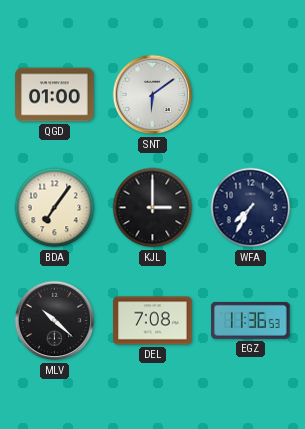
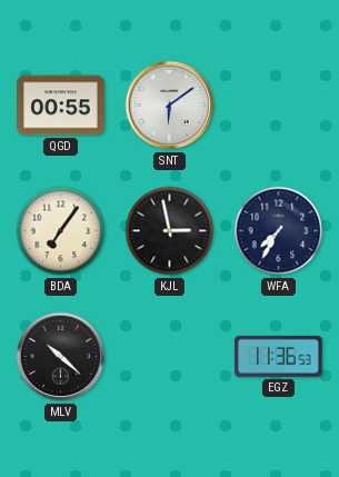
QGD: 01:00 -> 00:55
KJL: 3:00 -> 2:58
DEL: 7:08 -> none
